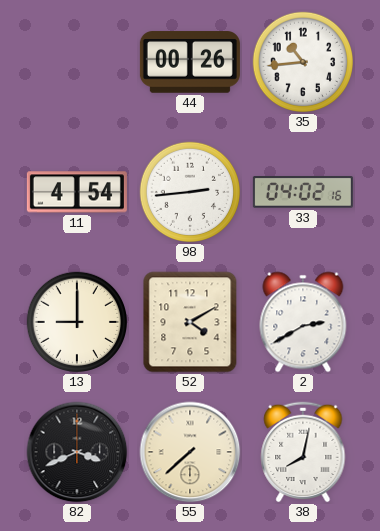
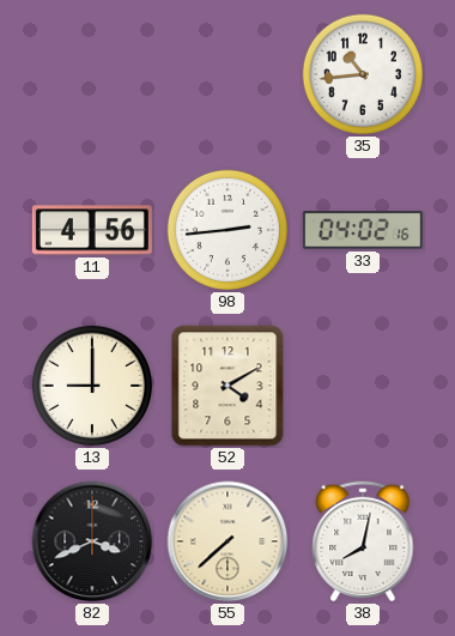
44: 00:26 -> none
11: 4:54 -> 4:56
2: 2:40 -> none
